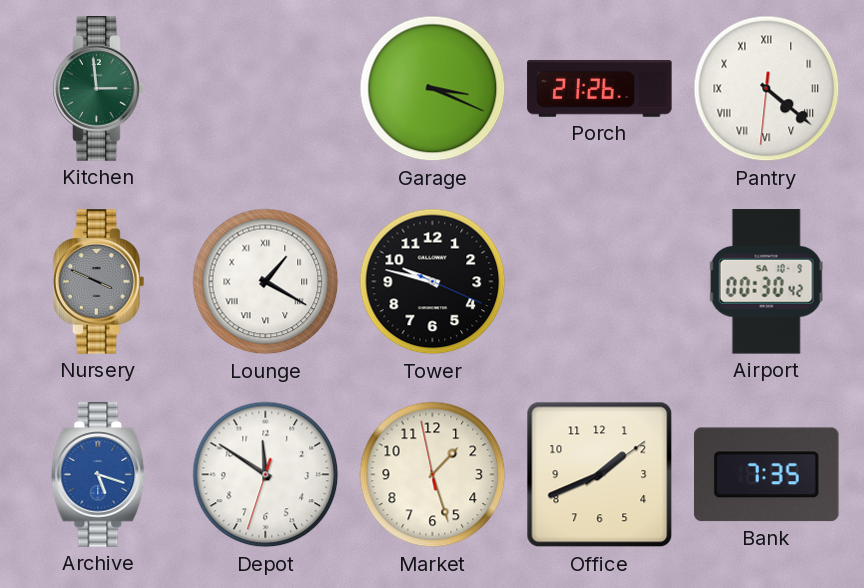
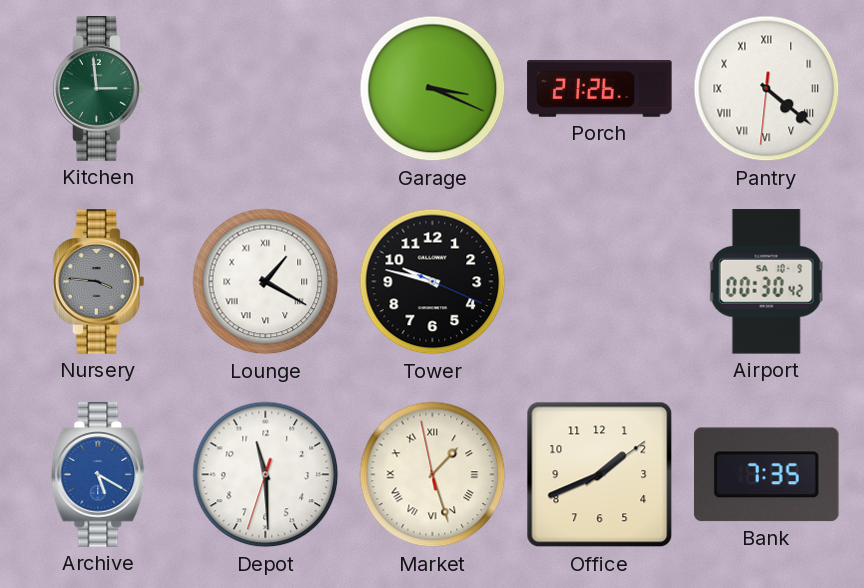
Nursery: 3:49 -> 3:46
Archive: 5:18 -> 5:20
Depot: 11:50 -> 11:29
Market numerals: Arabic -> Roman
